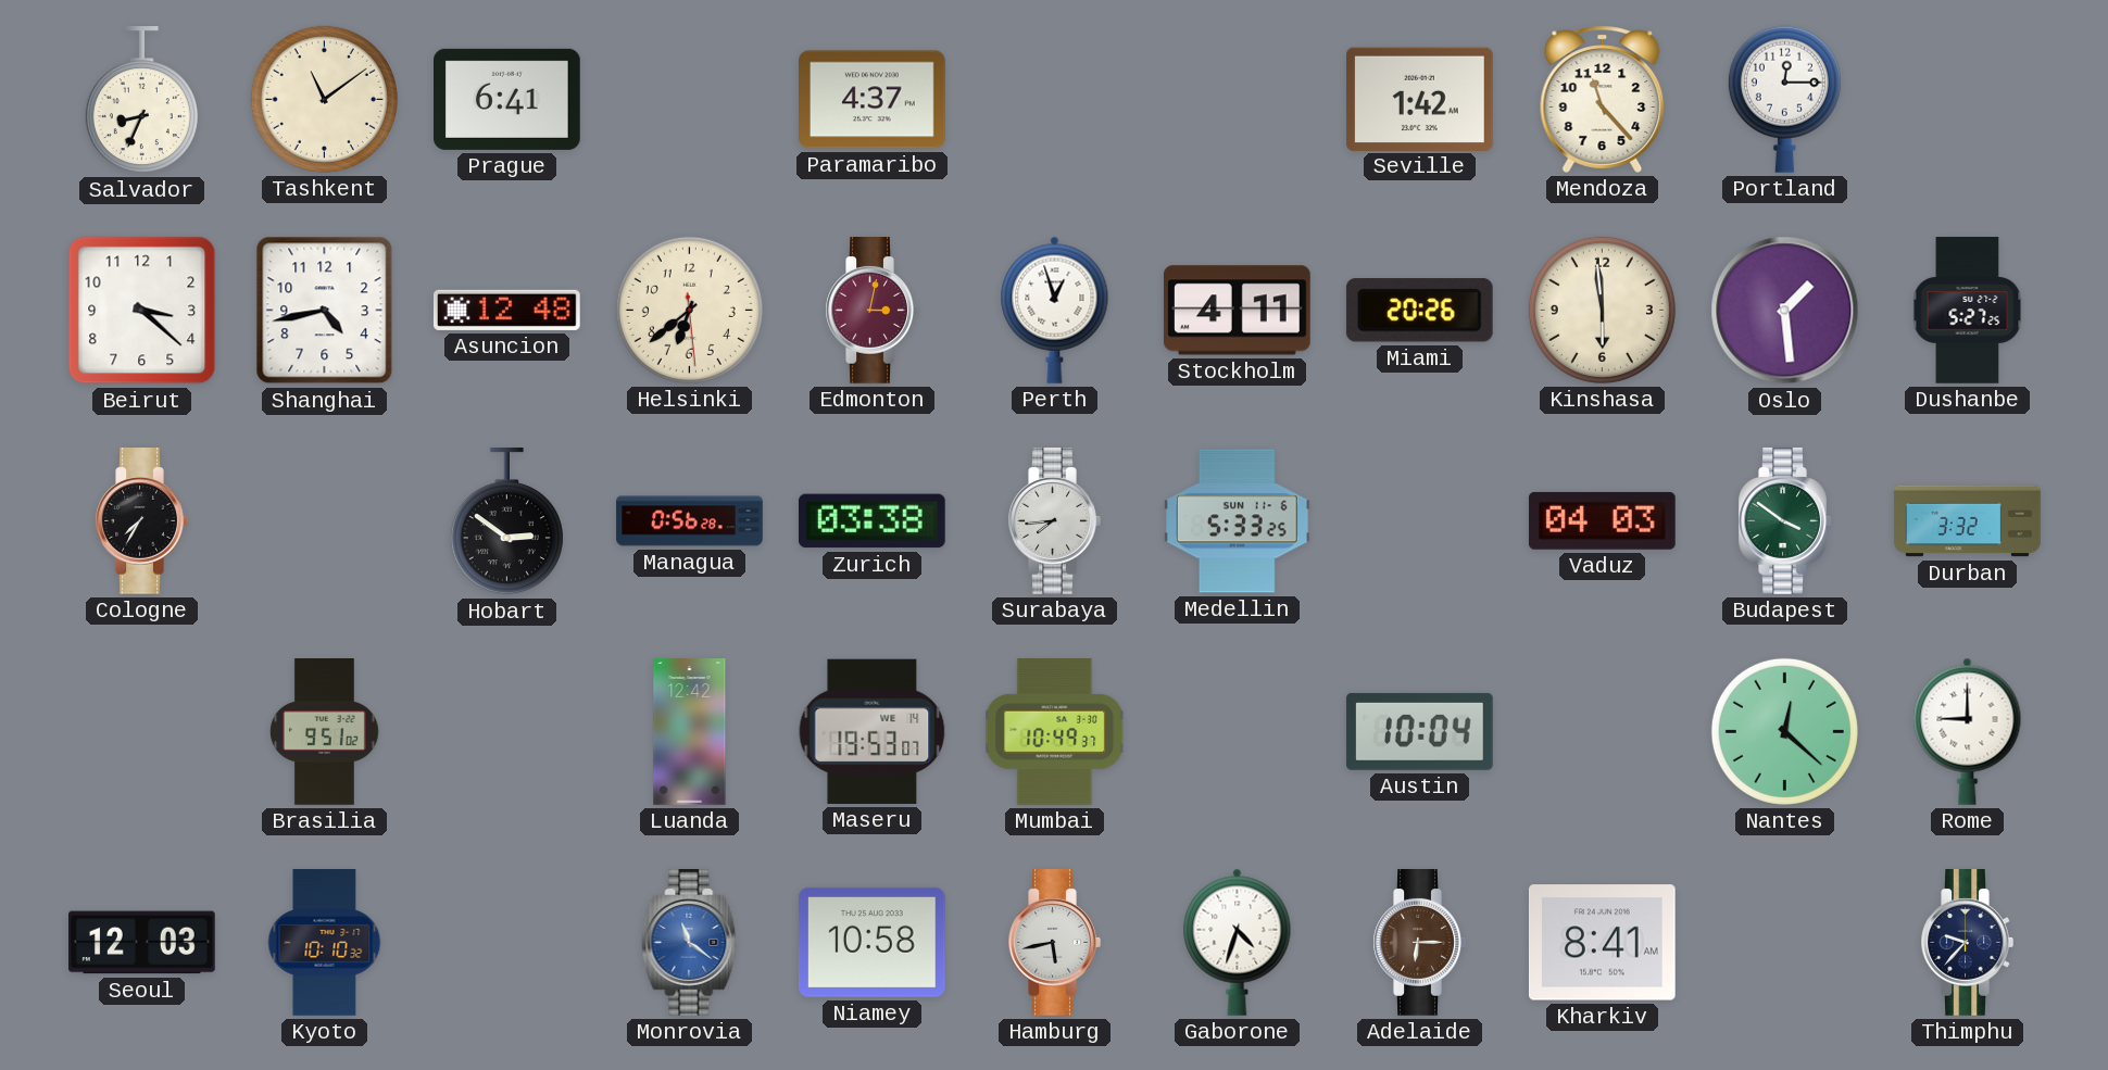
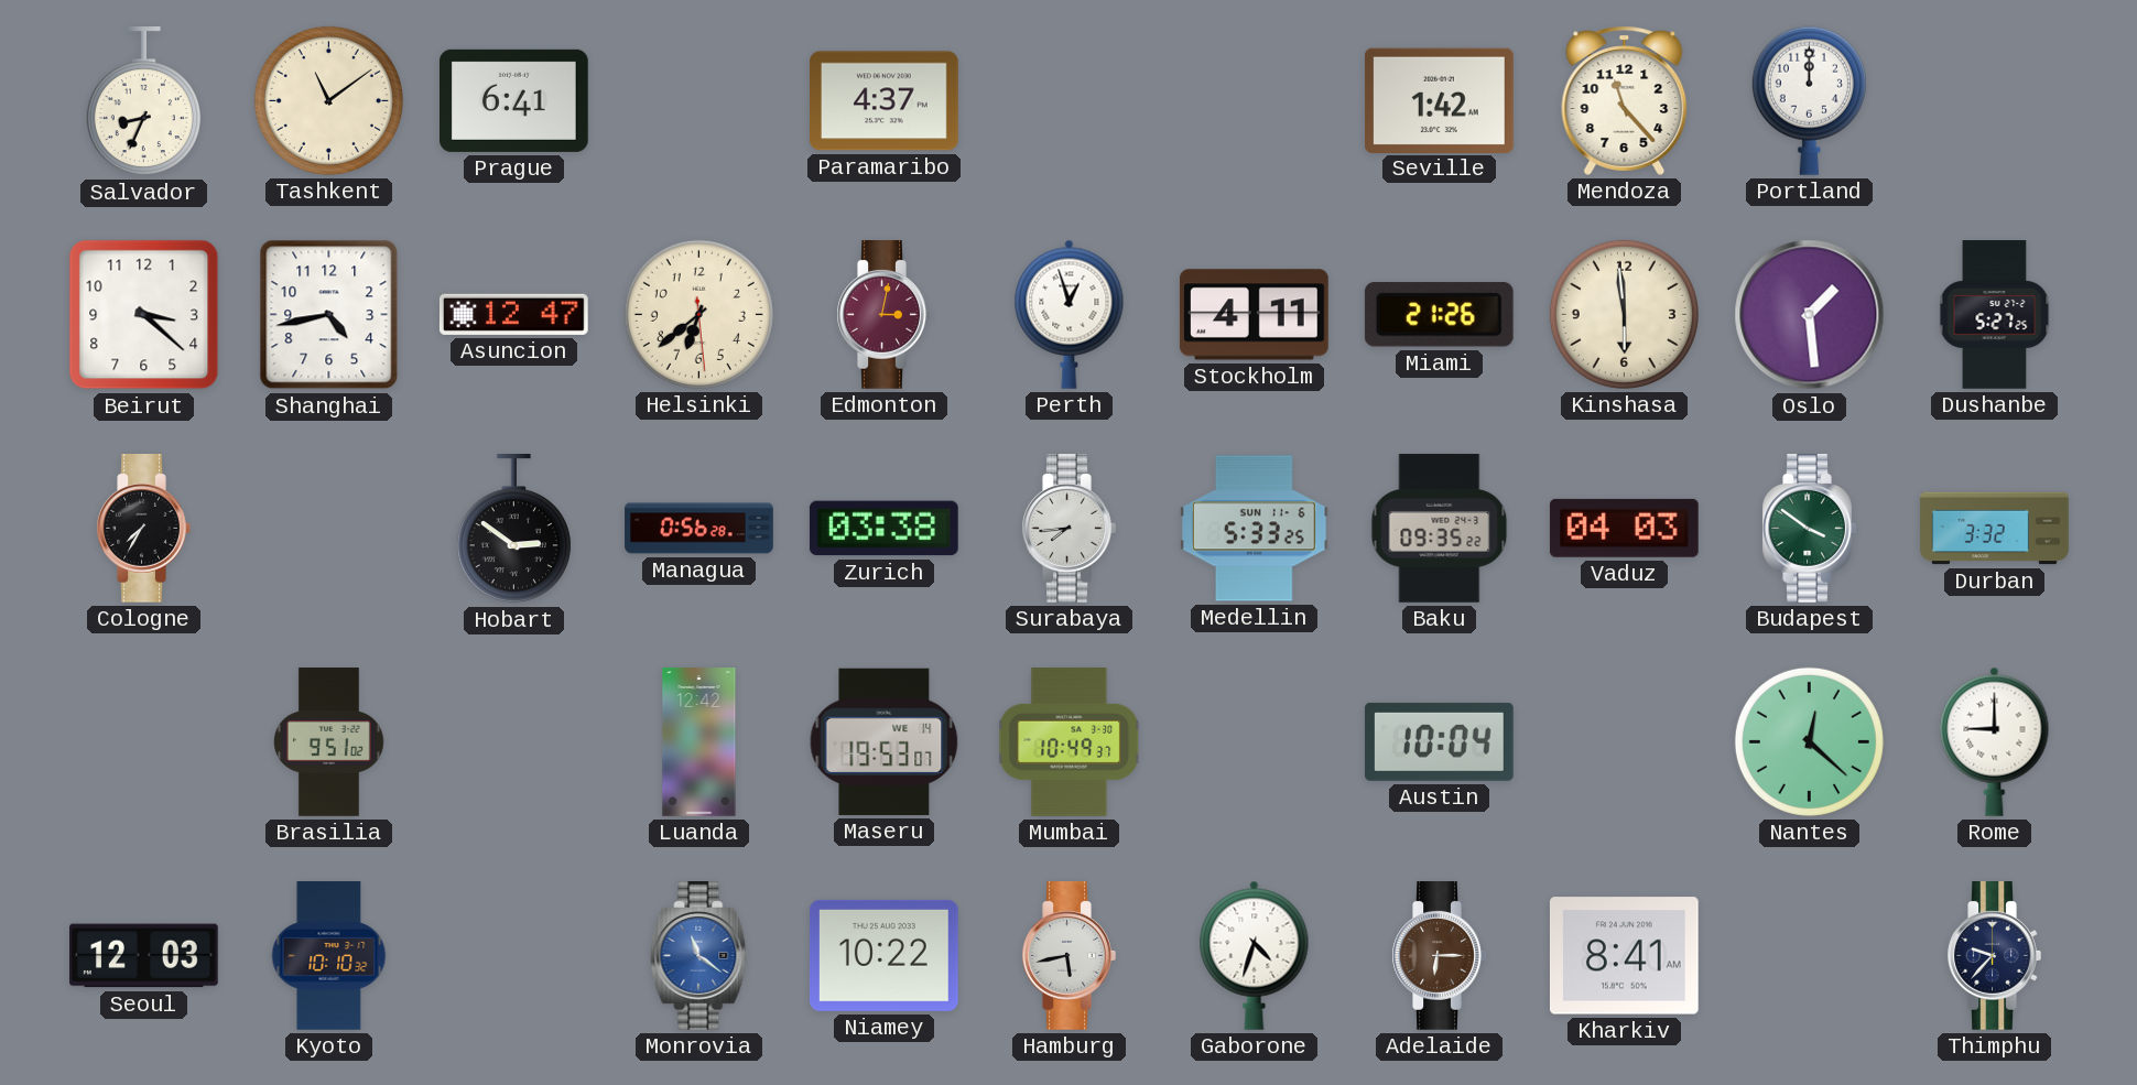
Portland: 12:15 -> 12:00
Asuncion: 12:48 -> 12:47
Miami: 20:26 -> 21:26
Baku: none -> 09:35
Niamey: 10:58 -> 10:22
